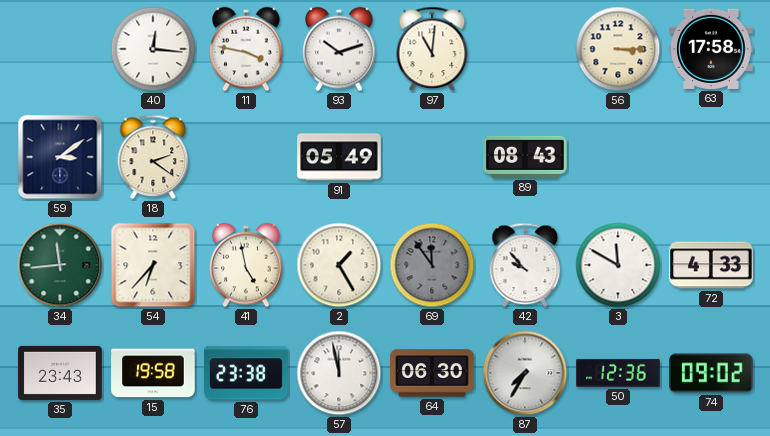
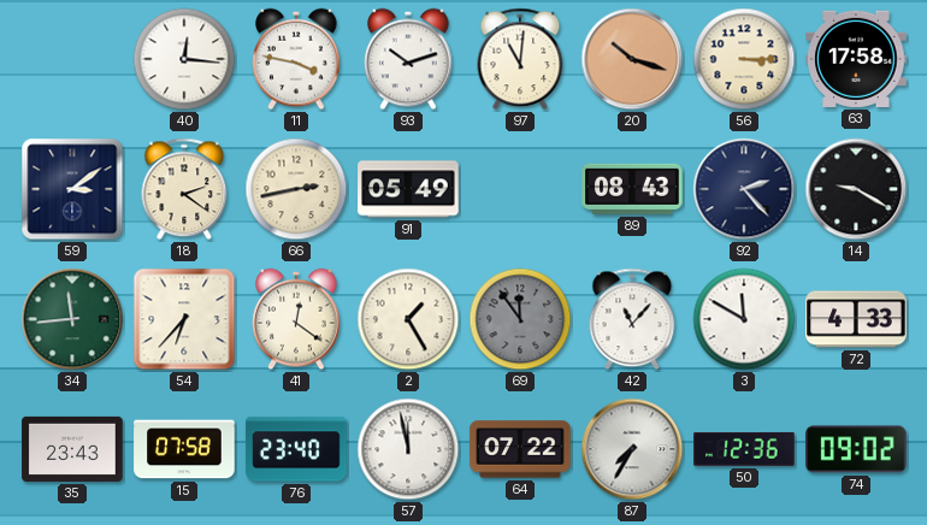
20: none -> 10:18
66: none -> 2:43
92: none -> 2:23
14: none -> 9:20
41: 4:58 -> 12:21
42: 9:53 -> 11:07
15: 19:58 -> 07:58
76: 23:38 -> 23:40
64: 06:30 -> 07:22
